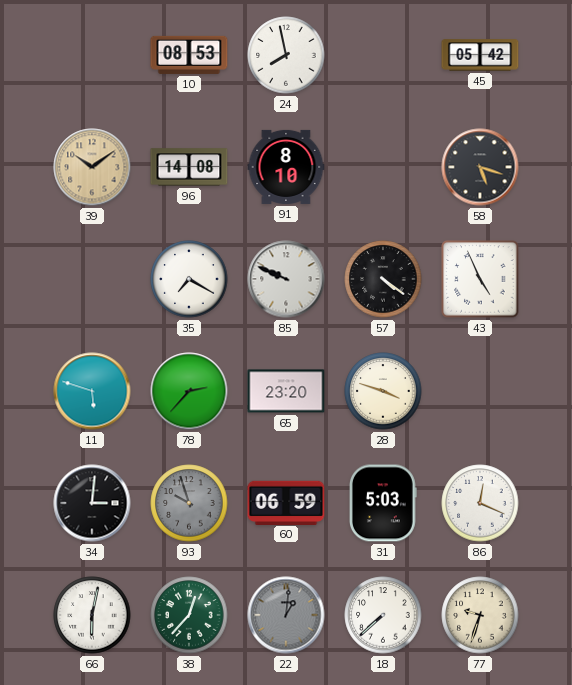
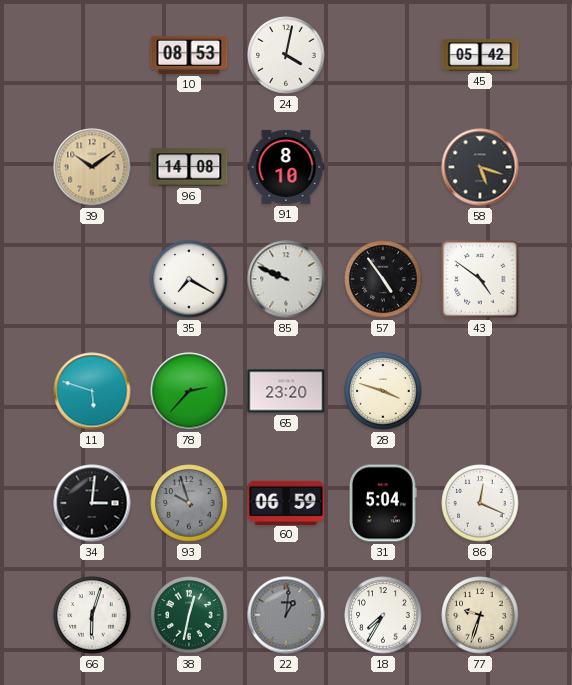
24: 7:58 -> 4:02
57: 4:21 -> 4:54
43: 4:56 -> 4:51
31: 5:03 -> 5:04
66: 6:02 -> 6:03
38: 12:37 -> 12:32
18: 7:38 -> 7:35
